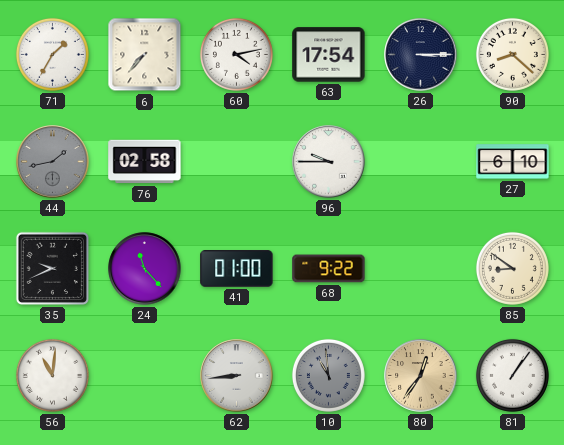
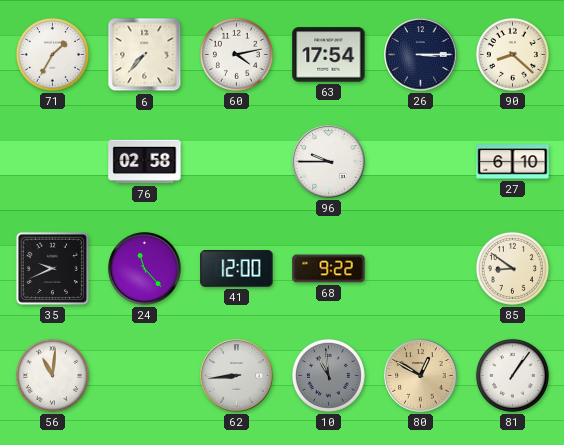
44: 1:43 -> none
41: 01:00 -> 12:00
80: 12:36 -> 12:50
